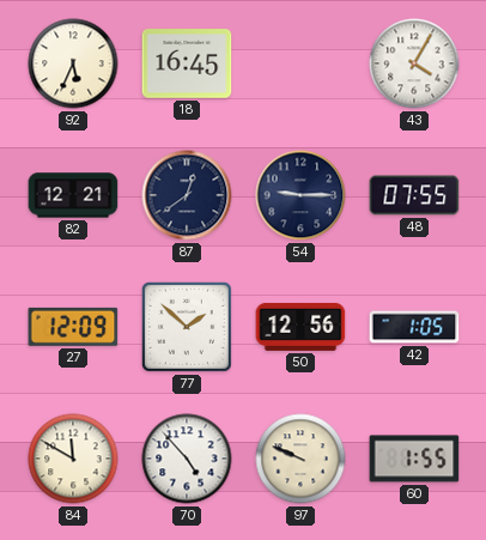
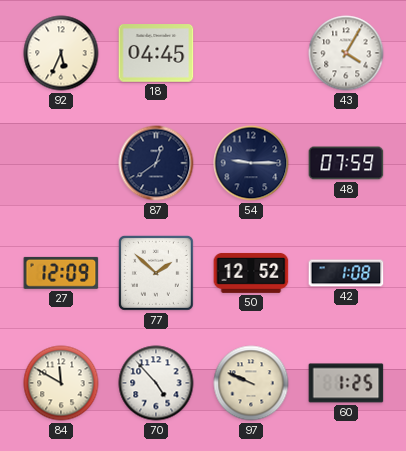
18: 16:45 -> 04:45
82: 12:21 -> none
48: 07:55 -> 07:59
50: 12:56 -> 12:52
42: 1:05 -> 1:08
60: 1:55 -> 1:25
